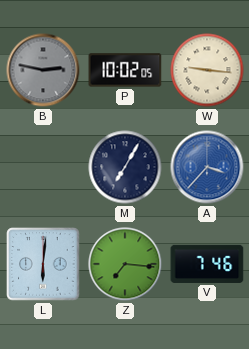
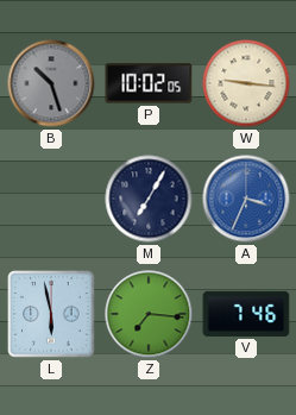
B: 2:47 -> 10:27
A: 3:37 -> 3:34
L: 6:01 -> 5:58
